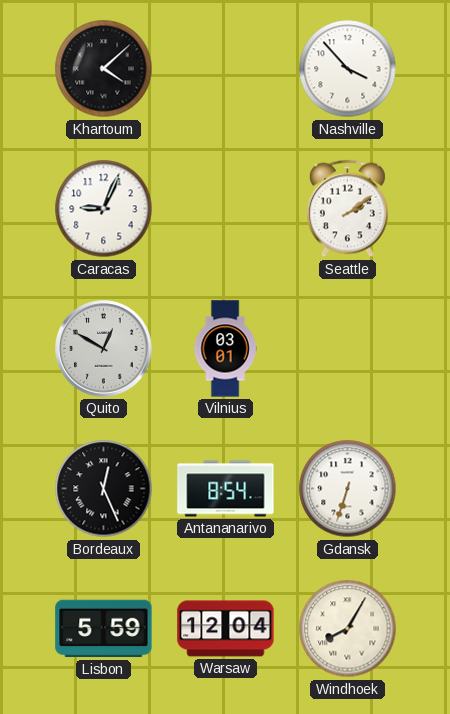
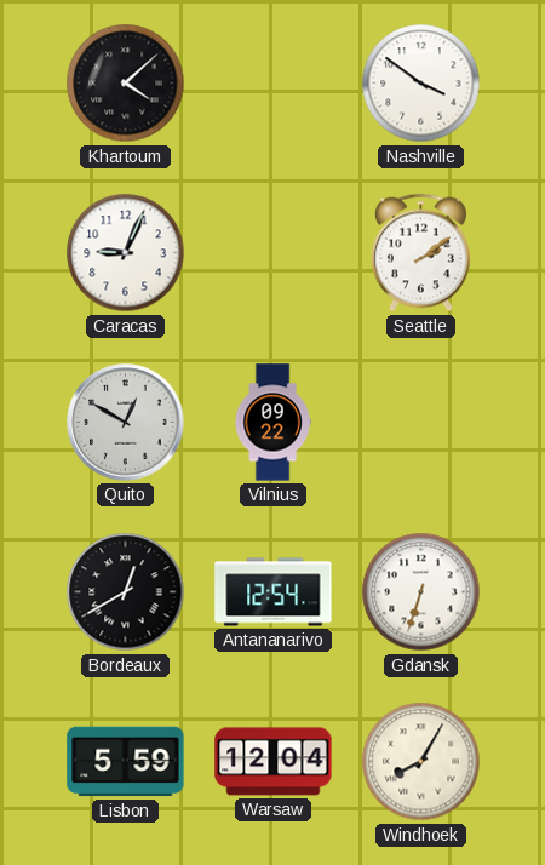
Nashville: 3:53 -> 3:51
Vilnius: 03:01 -> 09:22
Bordeaux: 12:26 -> 12:40
Antananarivo: 8:54 -> 12:54
